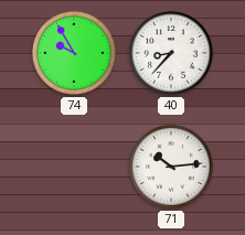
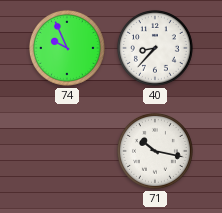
74: 9:55 -> 9:56
71: 10:14 -> 10:17
